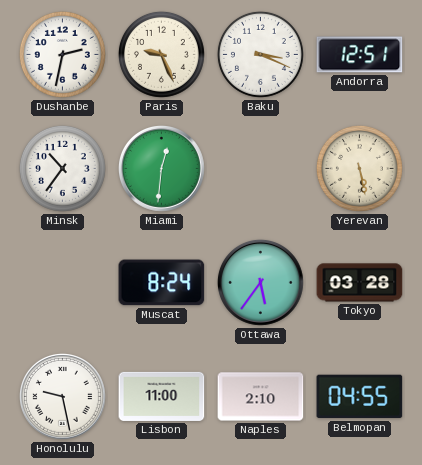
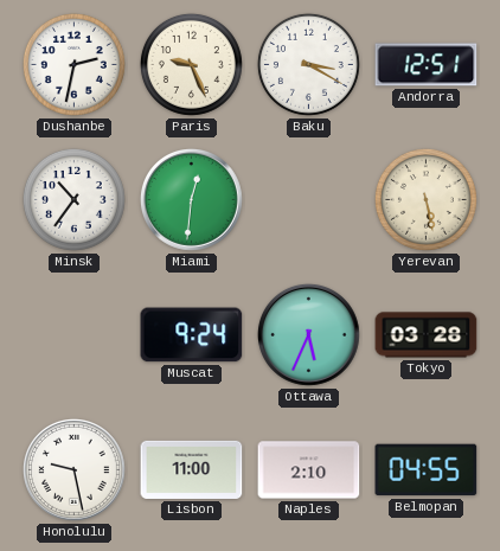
Baku: 3:19 -> 3:20
Muscat: 8:24 -> 9:24
Ottawa: 5:36 -> 5:34
